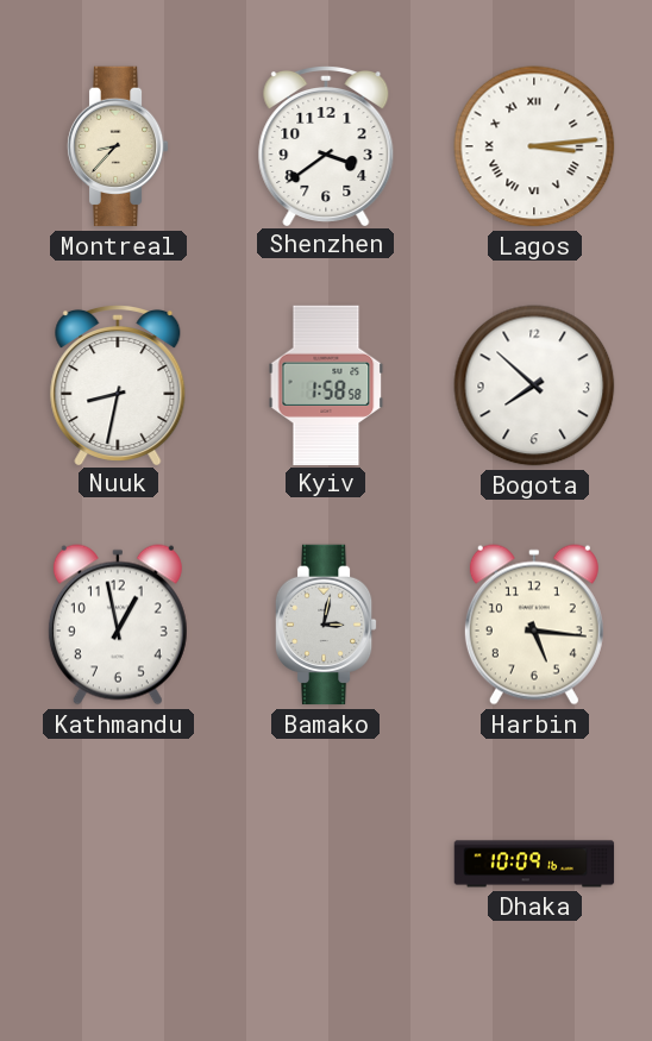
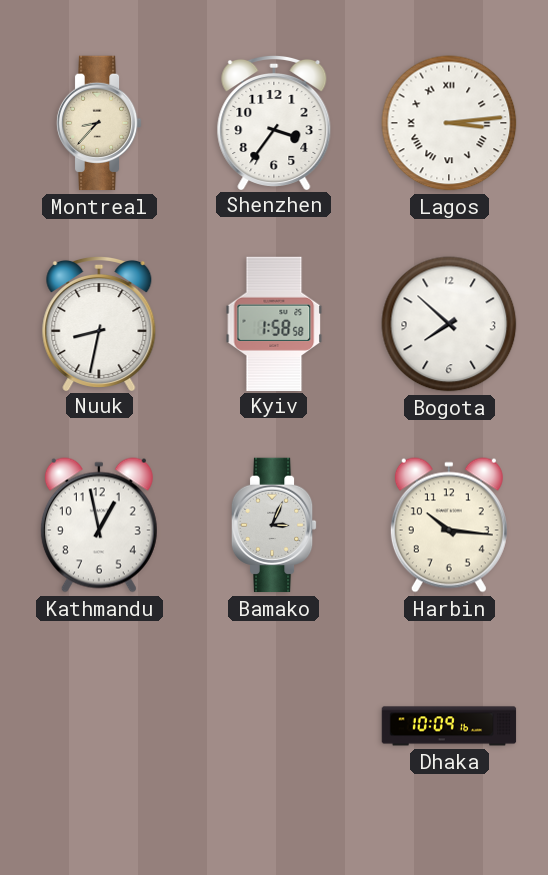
Shenzhen: 3:39 -> 3:36
Bamako: 3:02 -> 3:04
Harbin: 5:16 -> 10:16
